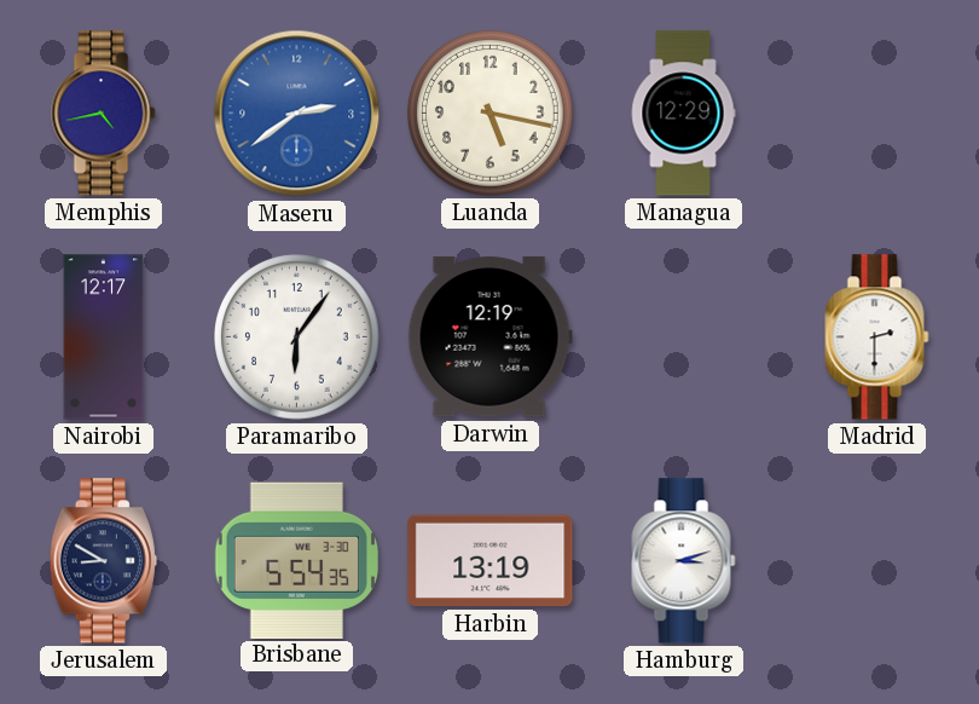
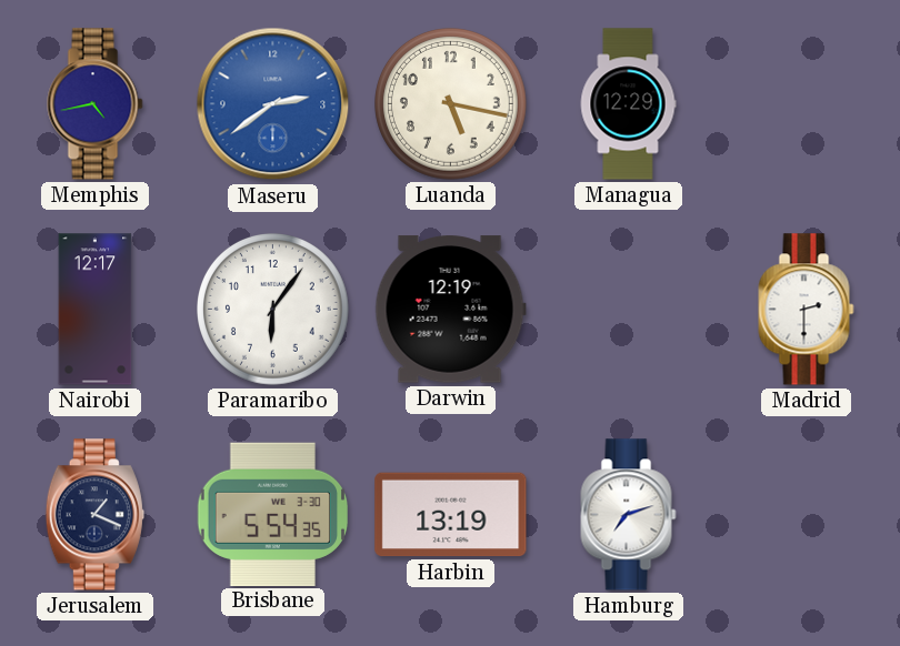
Jerusalem: 8:50 -> 1:19
Hamburg: 3:12 -> 7:12
